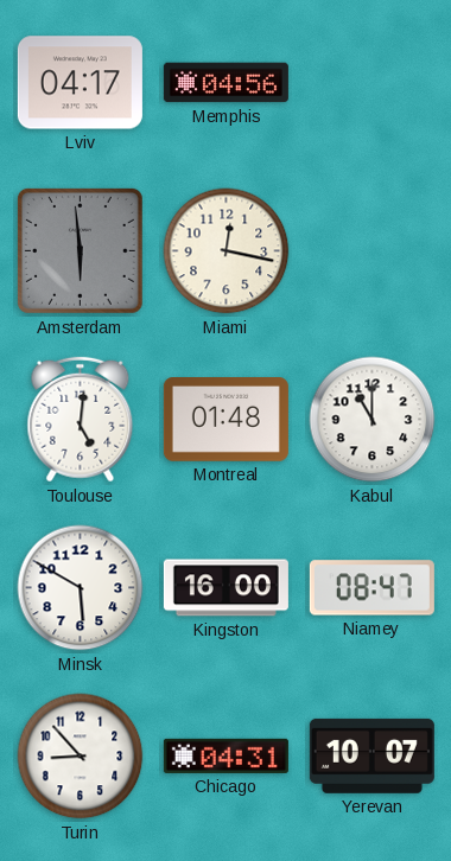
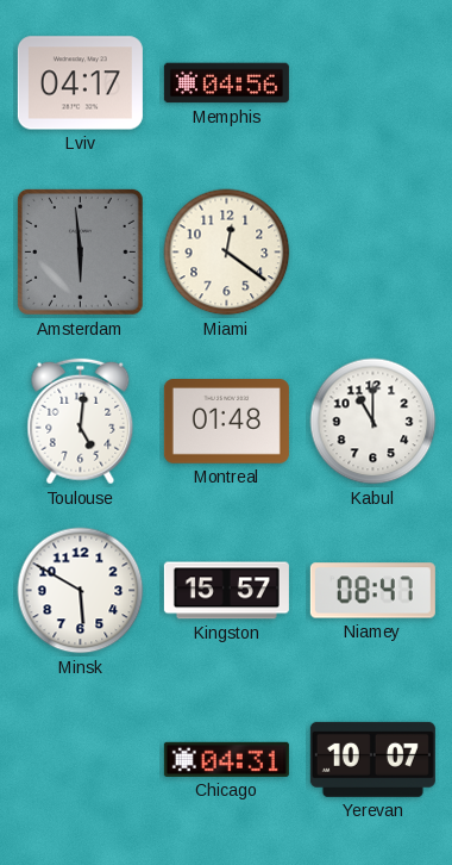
Miami: 12:17 -> 12:21
Kingston: 16:00 -> 15:57
Turin: 8:53 -> none
